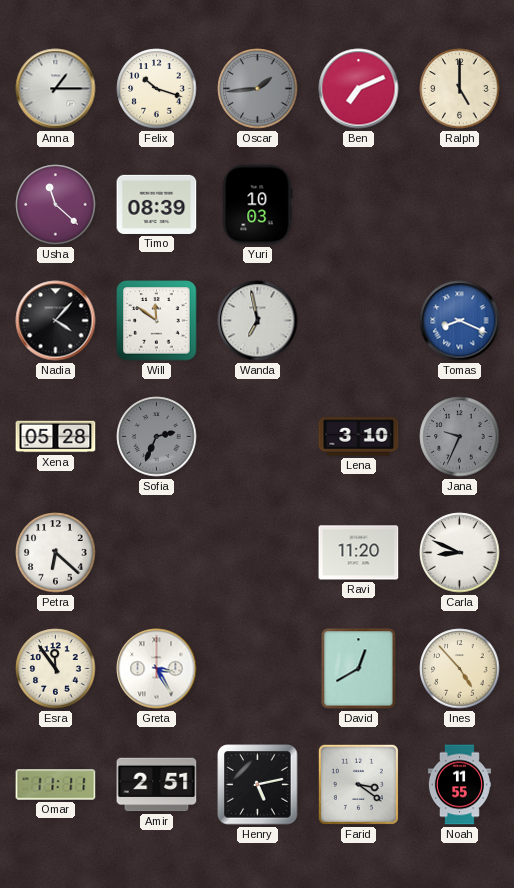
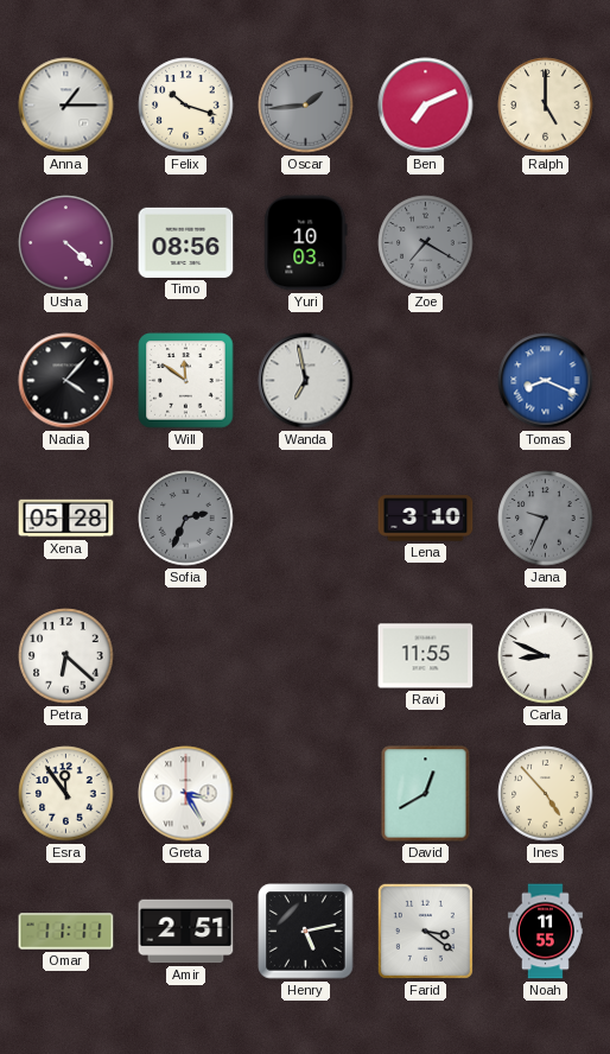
Usha: 11:22 -> 4:22
Timo: 08:39 -> 08:56
Zoe: none -> 7:20
Ravi: 11:20 -> 11:55
